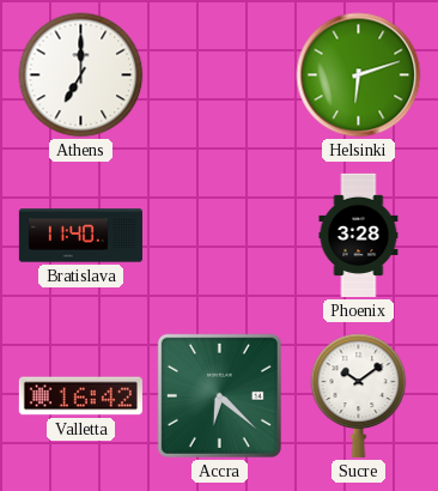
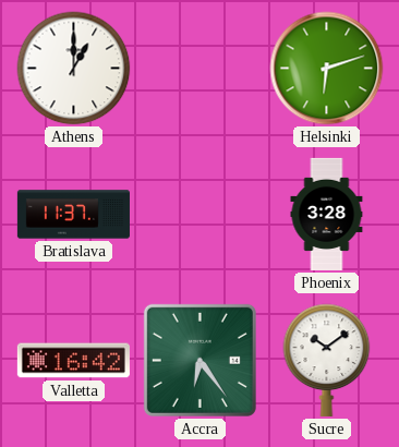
Athens: 7:00 -> 1:00
Bratislava: 11:40 -> 11:37
Accra: 6:22 -> 6:24
